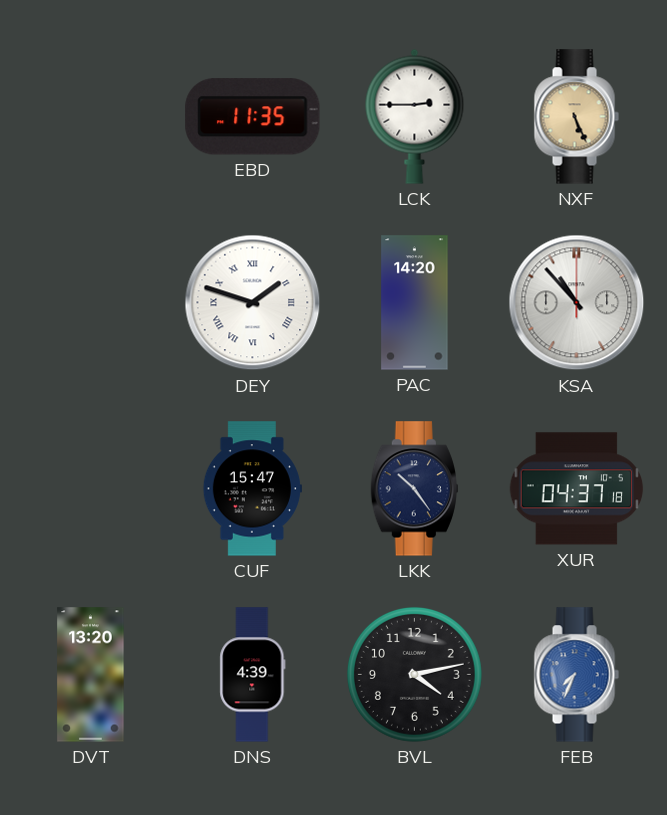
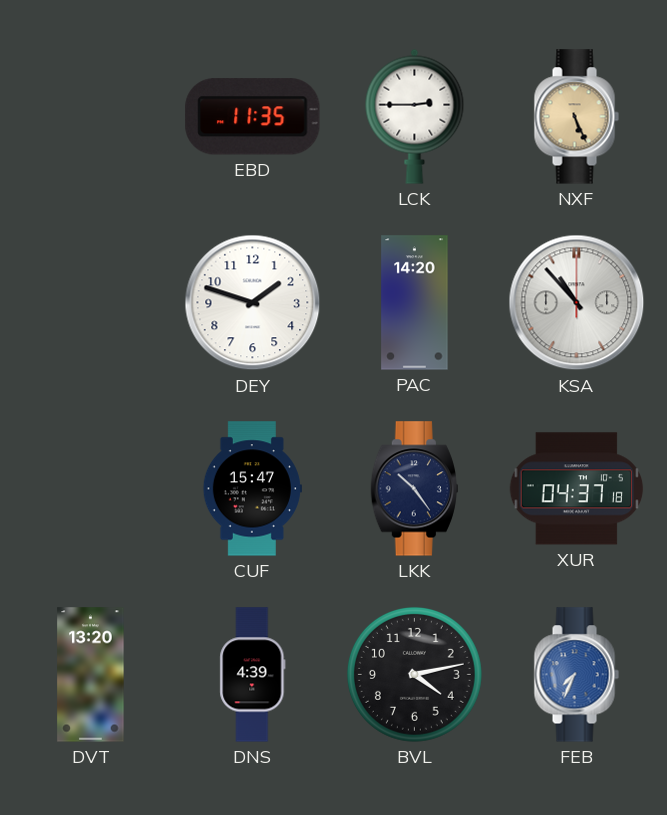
DEY numerals: Roman -> Arabic
